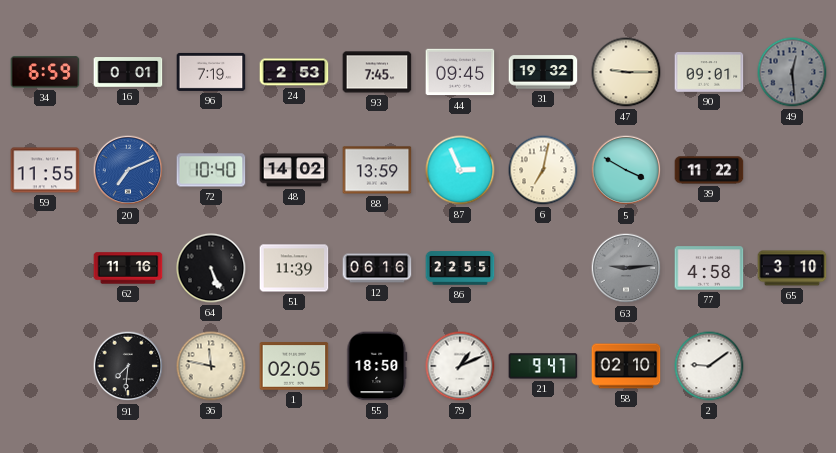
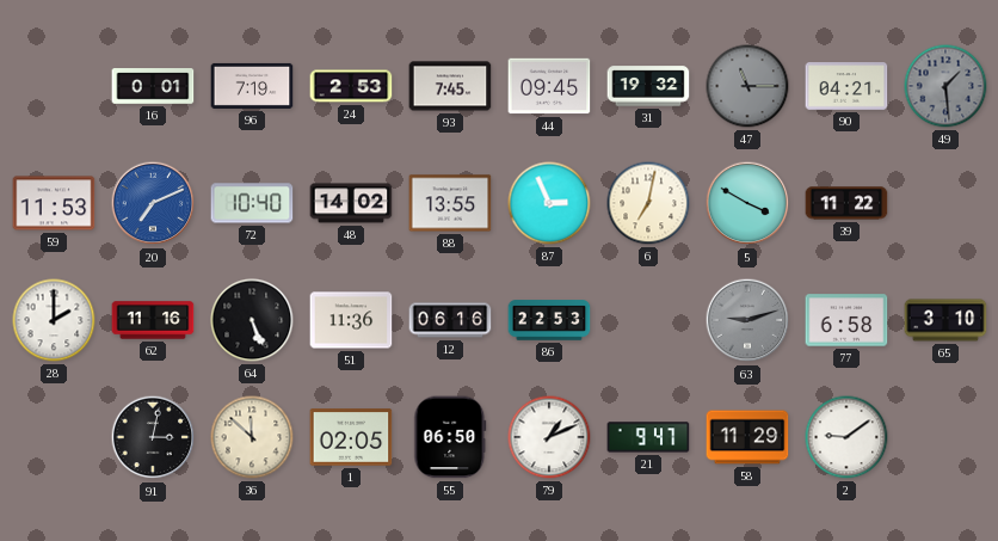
34: 6:59 -> none
47: 9:15 -> 11:15
47 dial: cream -> grey
90: 09:01 -> 04:21
49: 12:29 -> 1:29
59: 11:55 -> 11:53
88: 13:59 -> 13:55
28: none -> 2:00
51: 11:39 -> 11:36
86: 22:55 -> 22:53
63: 9:14 -> 9:12
77: 4:58 -> 6:58
91: 7:31 -> 3:02
36: 11:47 -> 11:52
55: 18:50 -> 06:50
58: 02:10 -> 11:29
